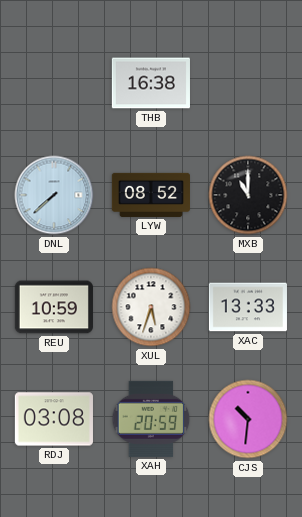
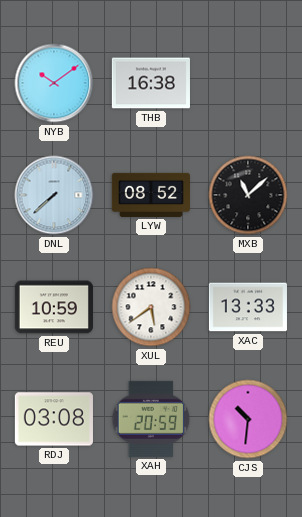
NYB: none -> 10:09
MXB: 11:00 -> 11:08
XUL: 5:33 -> 5:39
